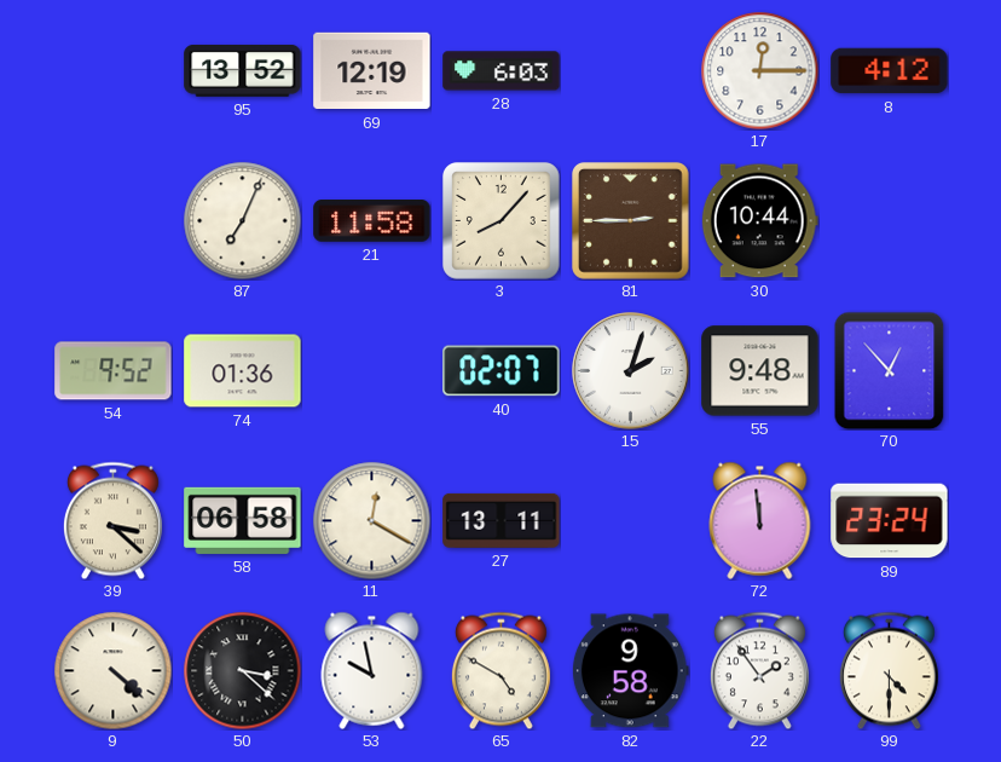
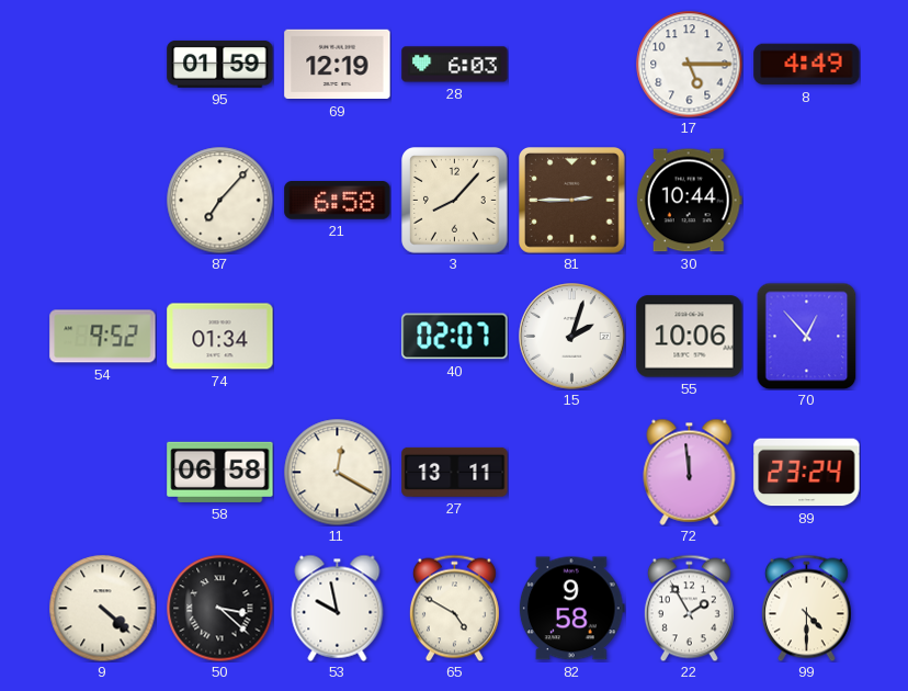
95: 13:52 -> 01:59
17: 12:15 -> 5:15
8: 4:12 -> 4:49
87: 7:04 -> 7:07
21: 11:58 -> 6:58
74: 01:36 -> 01:34
55: 9:48 -> 10:06
39: 3:22 -> none
22: 1:54 -> 1:55
